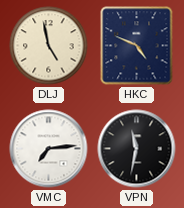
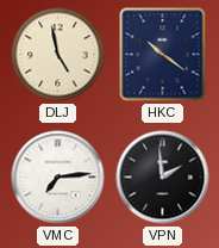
HKC: 4:49 -> 10:21
VPN: 11:32 -> 1:59
